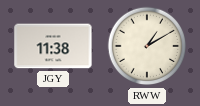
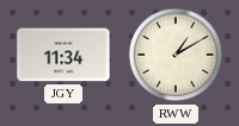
JGY: 11:38 -> 11:34
